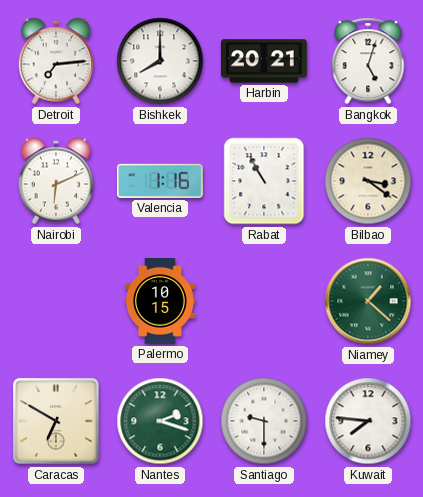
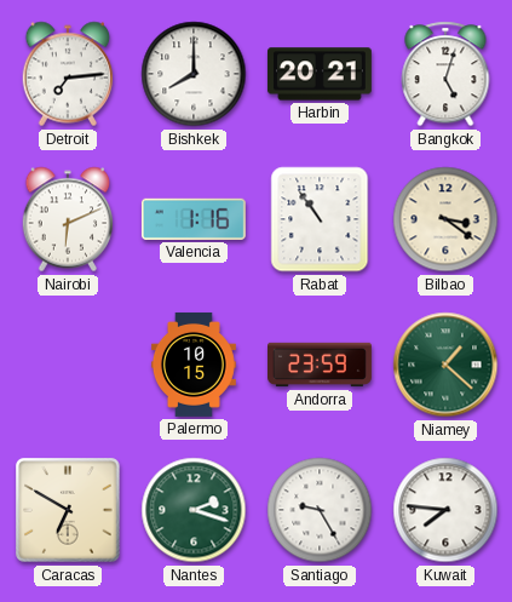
Rabat: 10:55 -> 10:54
Andorra: none -> 23:59
Santiago: 9:30 -> 9:25
